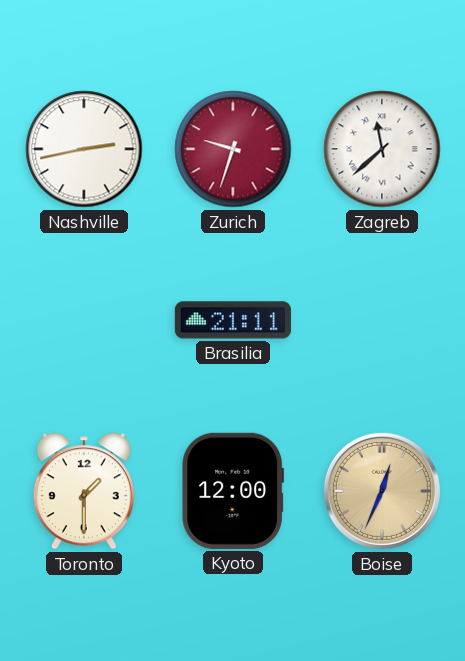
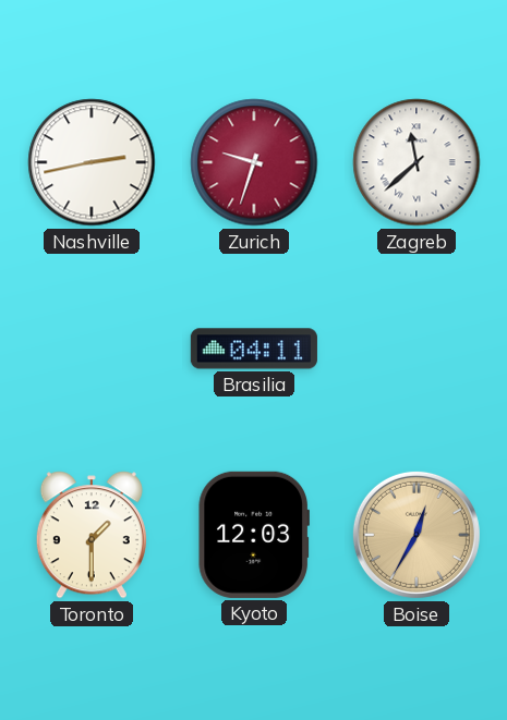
Brasilia: 21:11 -> 04:11
Kyoto: 12:00 -> 12:03
Boise: 12:34 -> 12:35
